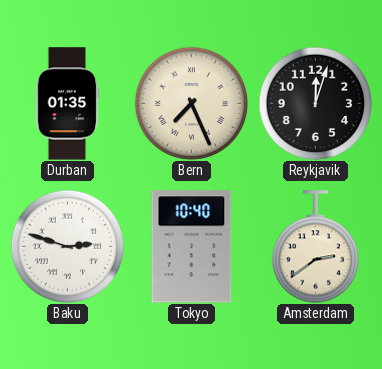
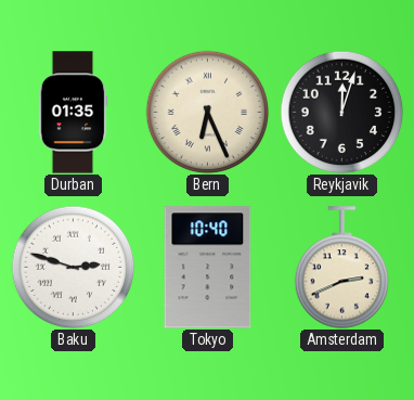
Bern: 7:26 -> 6:26
Amsterdam: 2:39 -> 2:41
